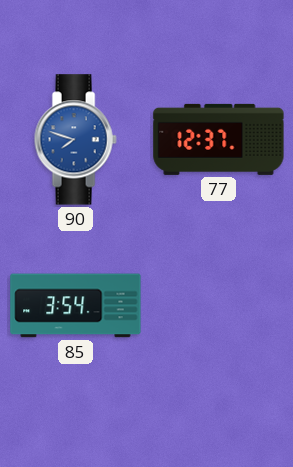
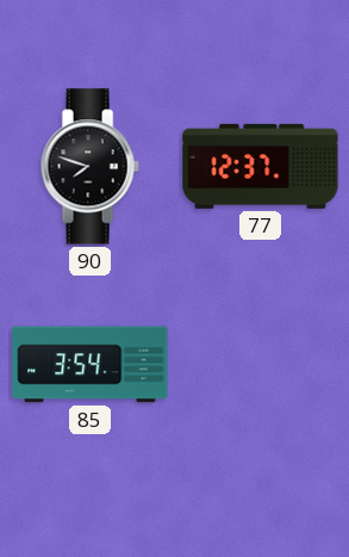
90 dial: blue -> black
